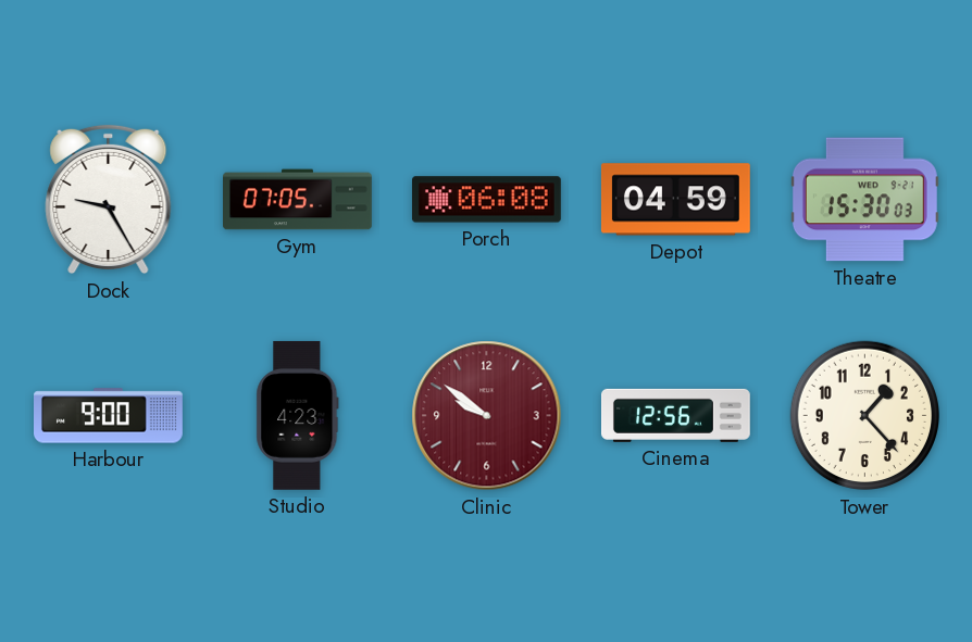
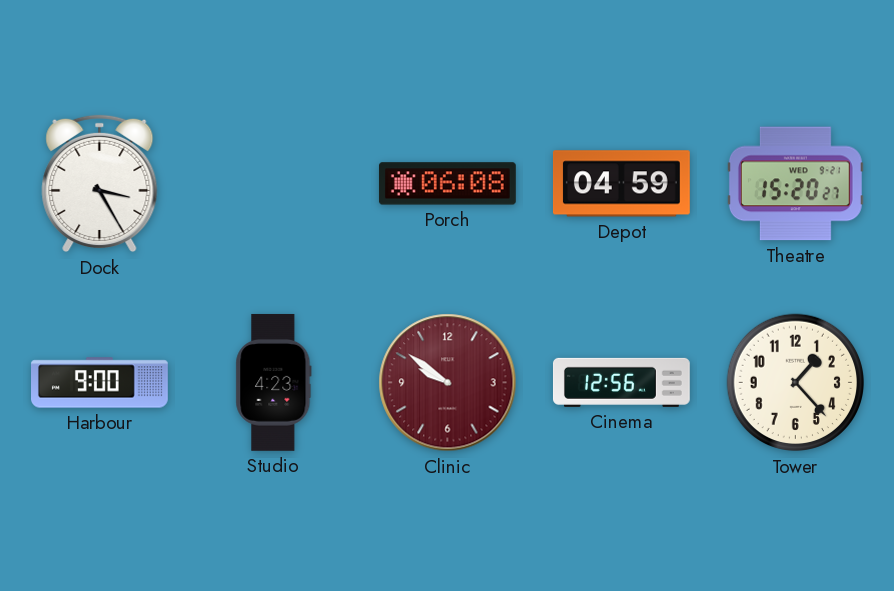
Dock: 9:25 -> 3:25
Gym: 07:05 -> none
Theatre: 15:30 -> 15:20
